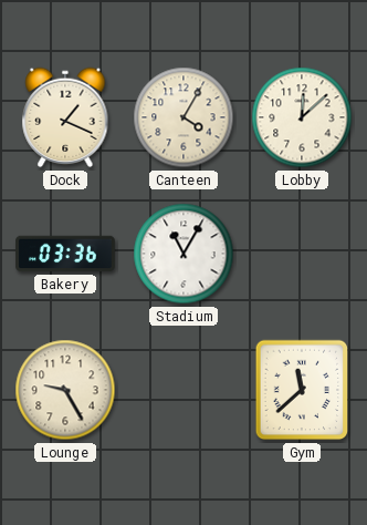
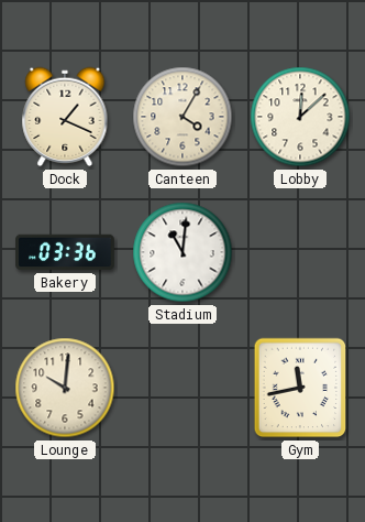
Stadium: 11:05 -> 11:01
Lounge: 9:25 -> 10:01
Gym: 11:38 -> 11:43
